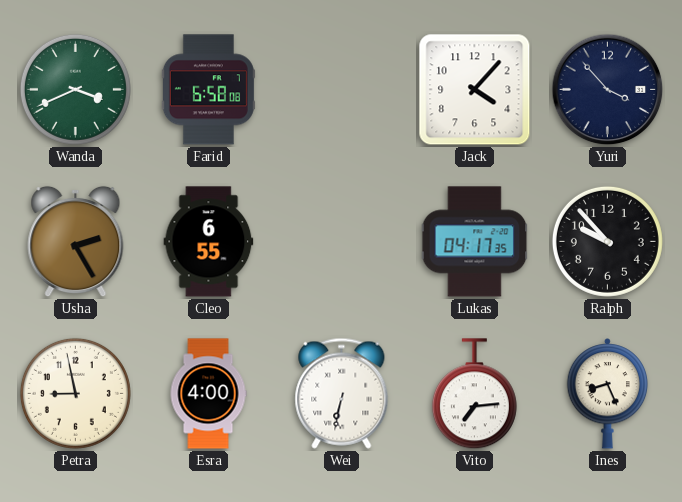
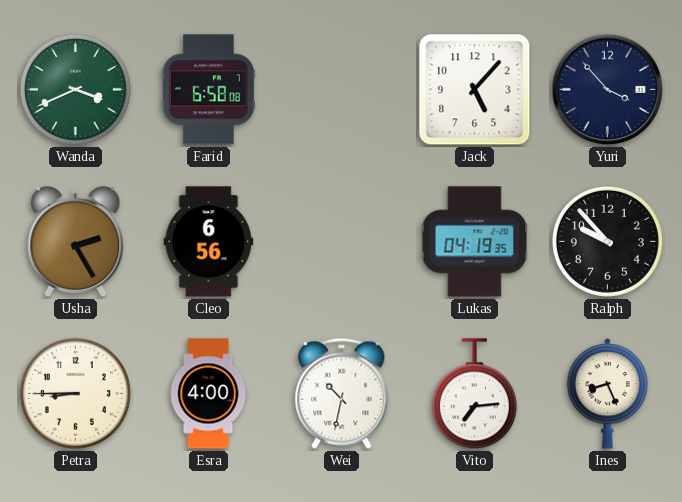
Jack: 4:07 -> 5:07
Cleo: 6:55 -> 6:56
Lukas: 04:17 -> 04:19
Petra: 8:58 -> 8:45
Wei: 6:32 -> 10:32
